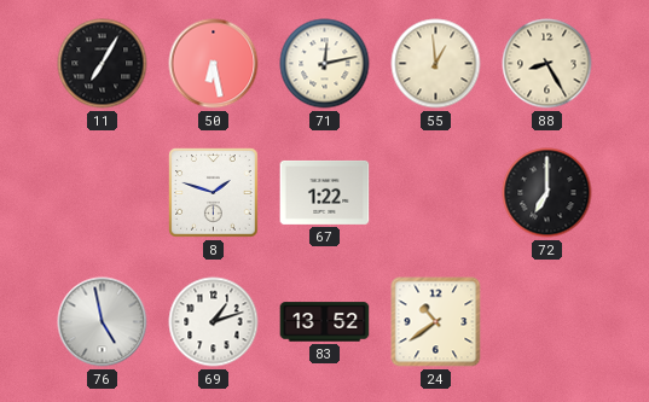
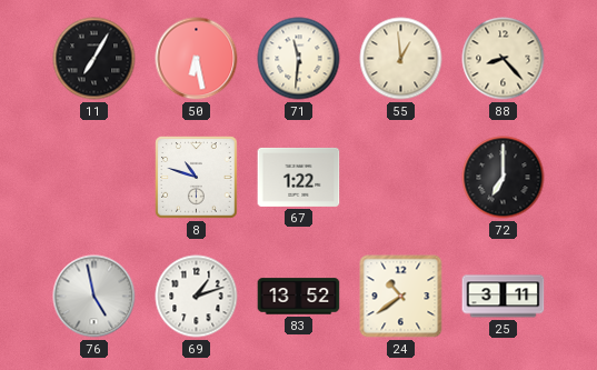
71: 12:13 -> 11:31
88: 8:25 -> 8:23
8: 1:48 -> 10:48
25: none -> 3:11
